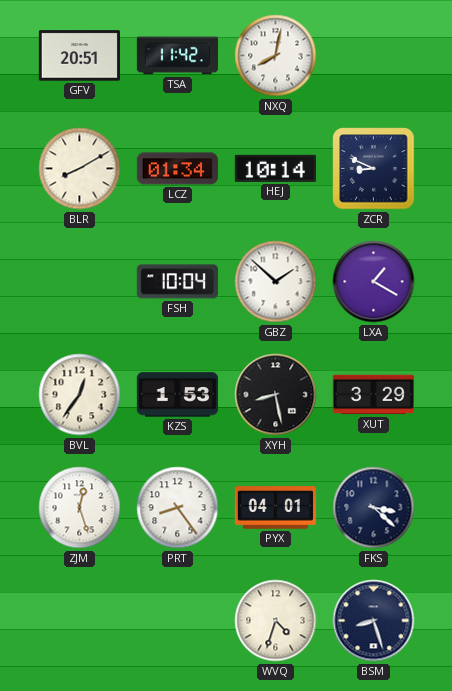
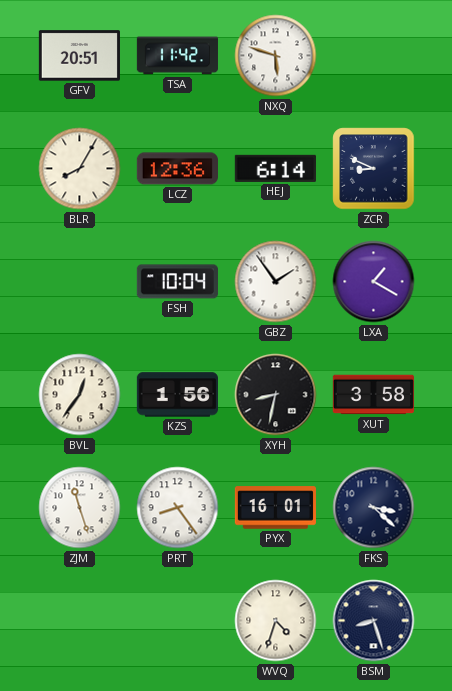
NXQ: 8:02 -> 5:48
BLR: 8:10 -> 8:05
LCZ: 01:34 -> 12:36
HEJ: 10:14 -> 6:14
GBZ: 1:52 -> 1:54
KZS: 1:53 -> 1:56
XYH: 8:28 -> 8:32
XUT: 3:29 -> 3:58
ZJM: 12:27 -> 11:27
PYX: 04:01 -> 16:01
